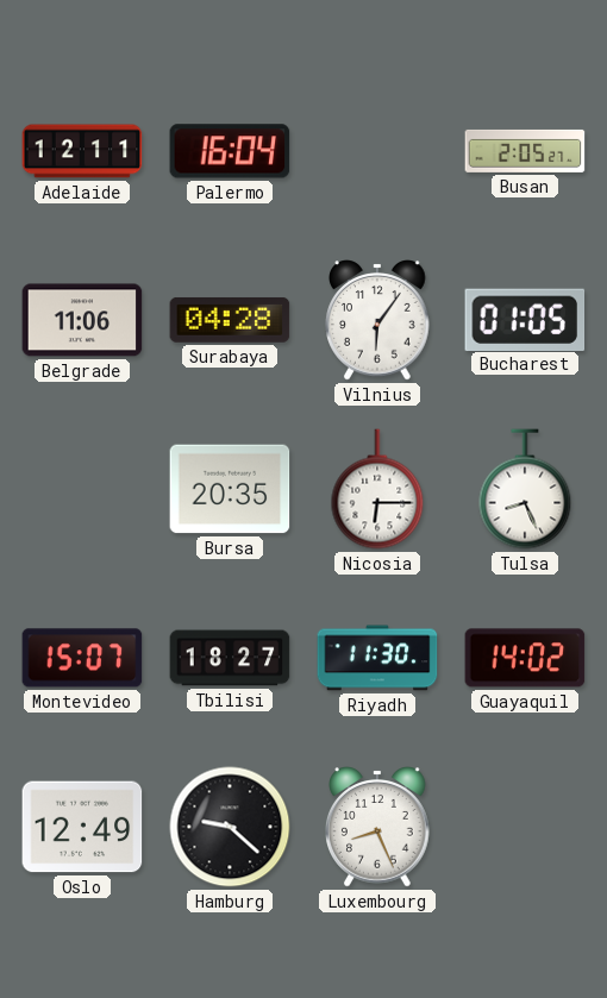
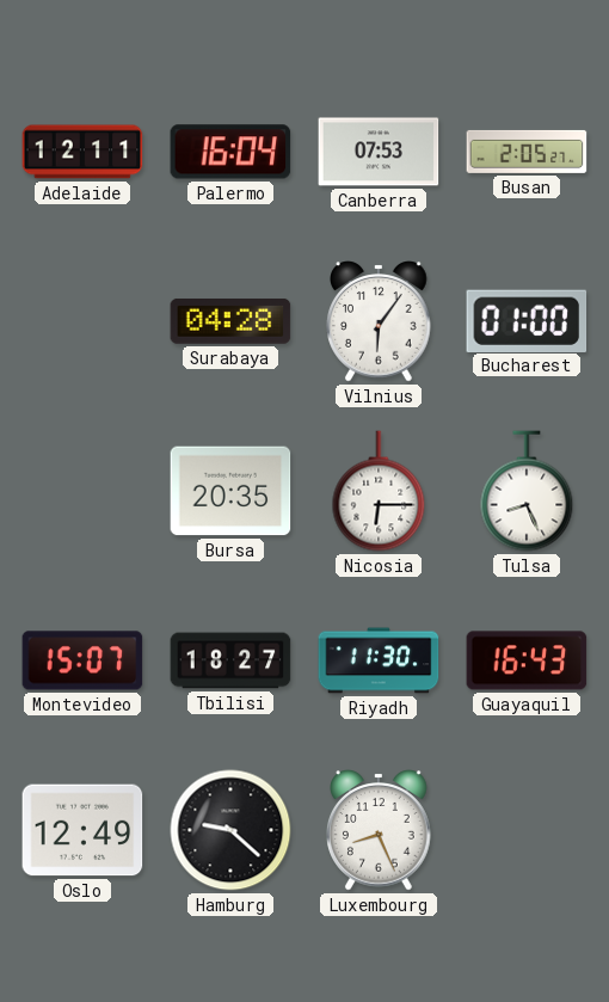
Canberra: none -> 07:53
Belgrade: 11:06 -> none
Bucharest: 01:05 -> 01:00
Guayaquil: 14:02 -> 16:43
